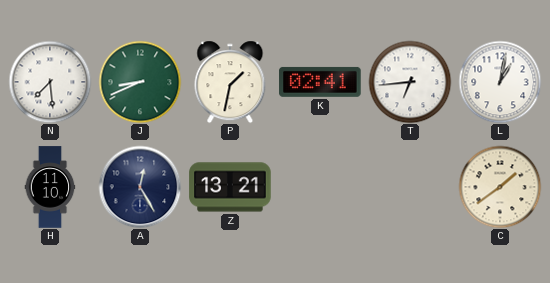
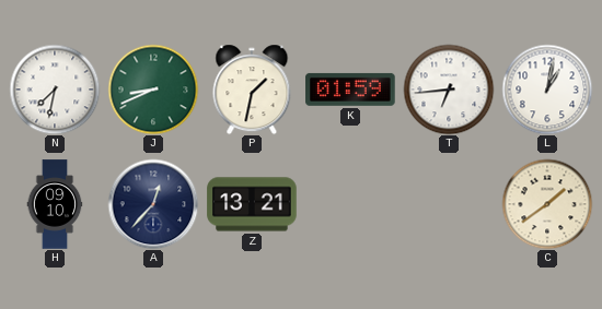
N: 7:29 -> 7:32
K: 02:41 -> 01:59
H: 11:10 -> 09:10
A: 12:25 -> 12:37
